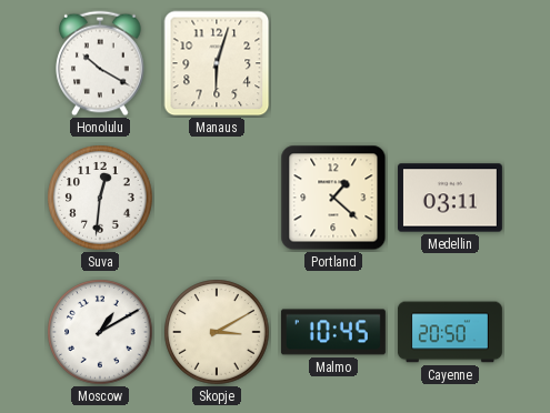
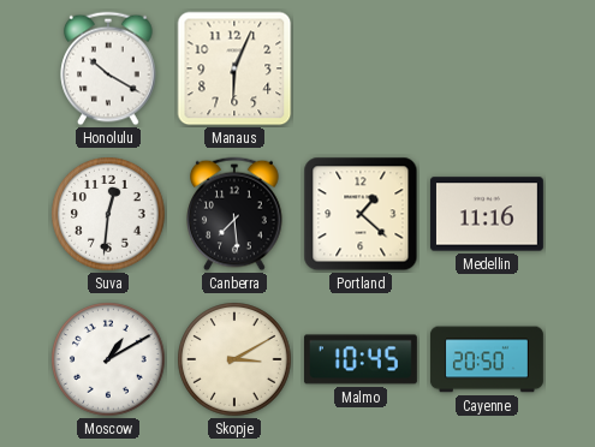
Manaus: 6:03 -> 6:04
Canberra: none -> 7:29
Medellin: 03:11 -> 11:16
